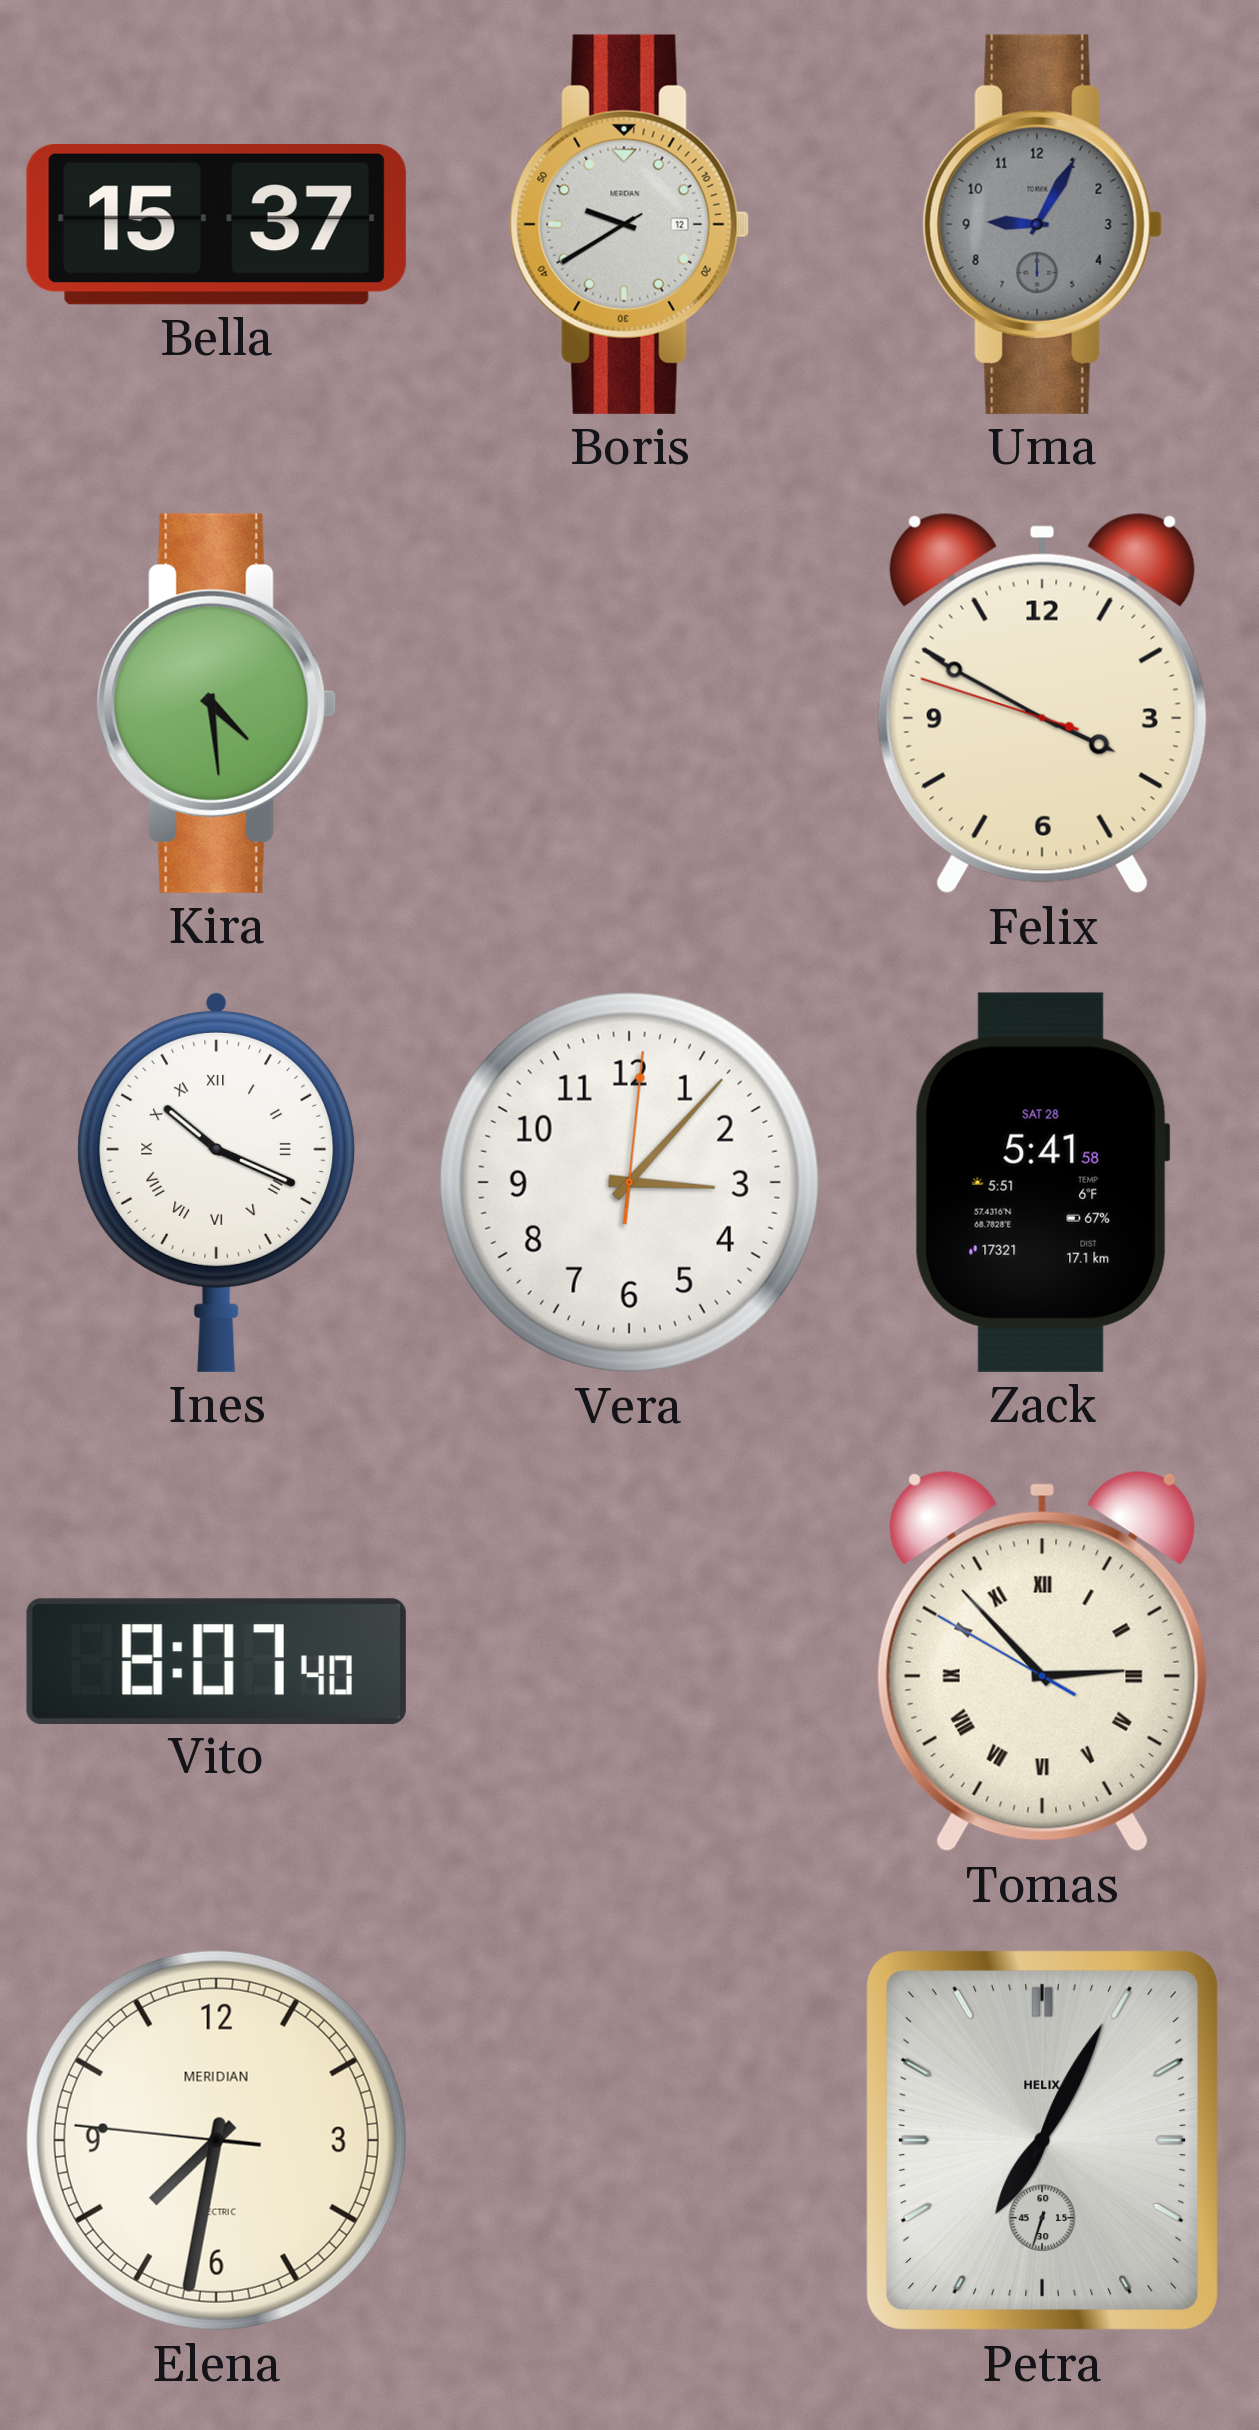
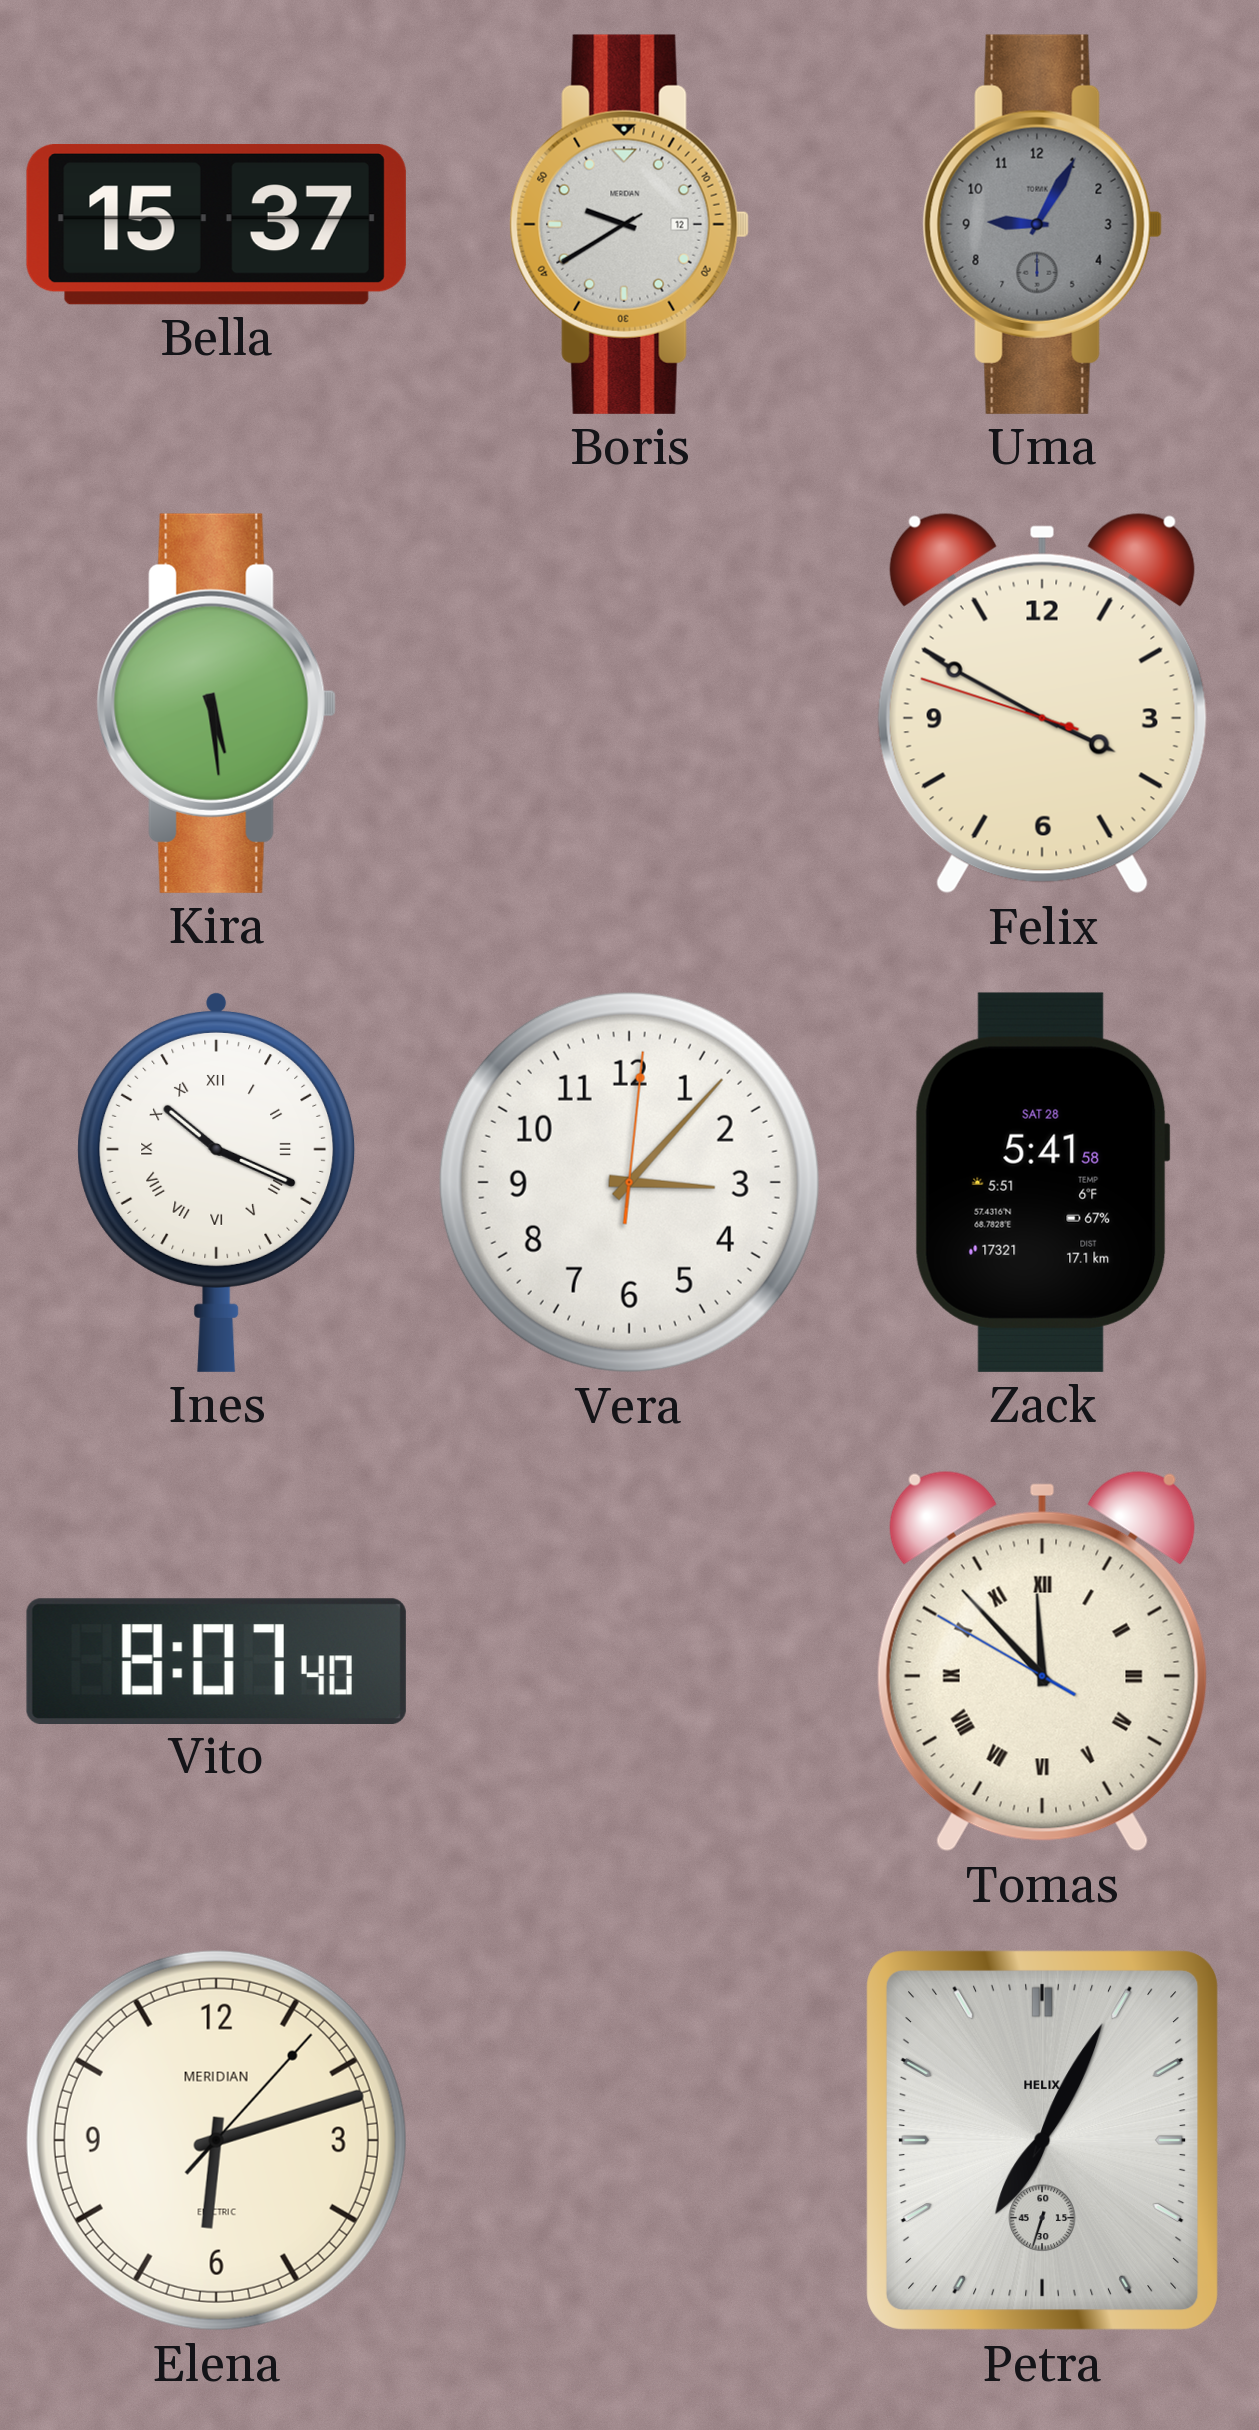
Kira: 4:29 -> 5:29
Tomas: 2:52 -> 11:52
Elena: 7:31 -> 6:12
